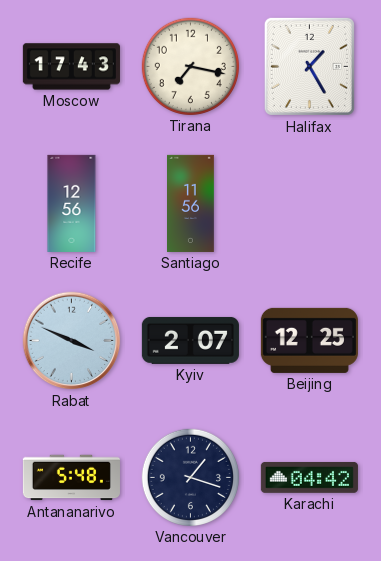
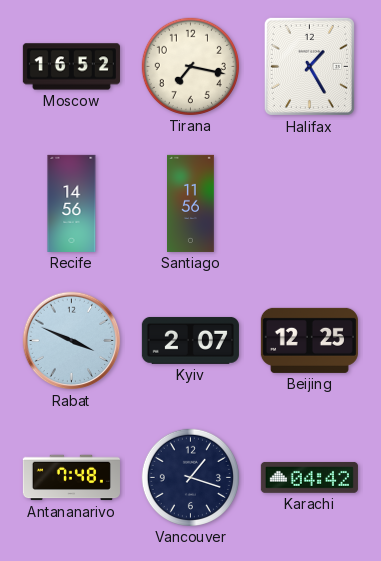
Moscow: 17:43 -> 16:52
Recife: 12:56 -> 14:56
Antananarivo: 5:48 -> 7:48
